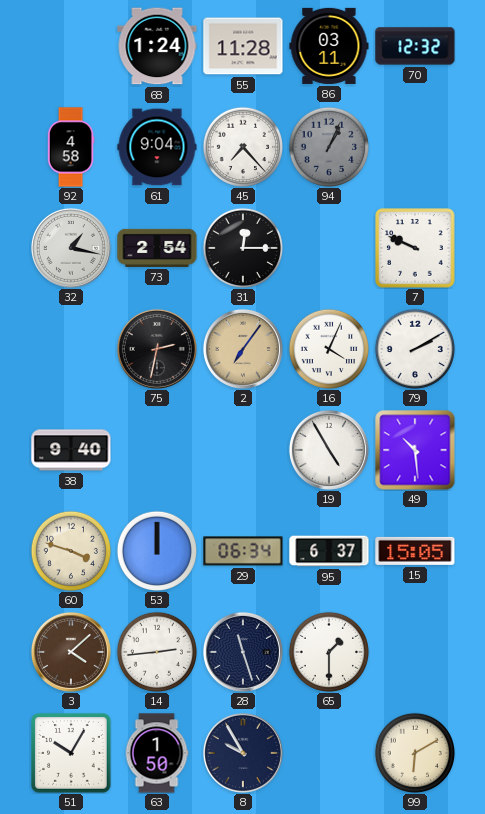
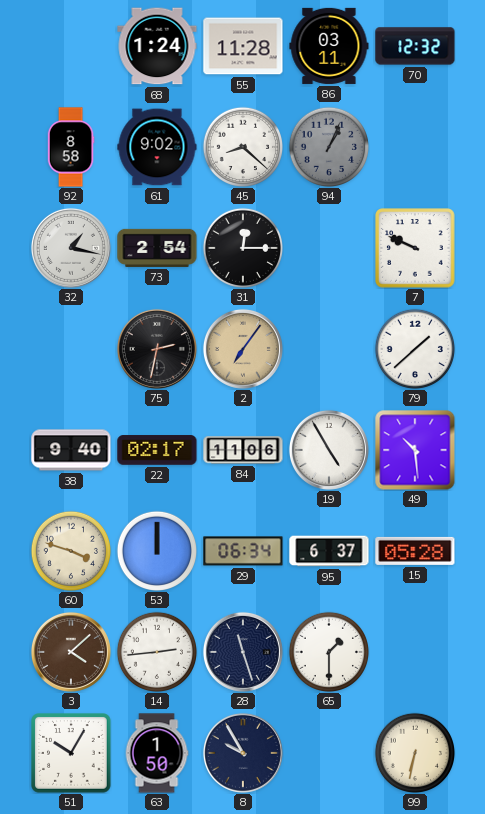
92: 4:58 -> 8:58
61: 9:04 -> 9:02
45: 7:23 -> 8:22
16: 4:04 -> none
79: 2:10 -> 1:38
22: none -> 02:17
84: none -> 11:06
15: 15:05 -> 05:28
99: 6:10 -> 6:32
